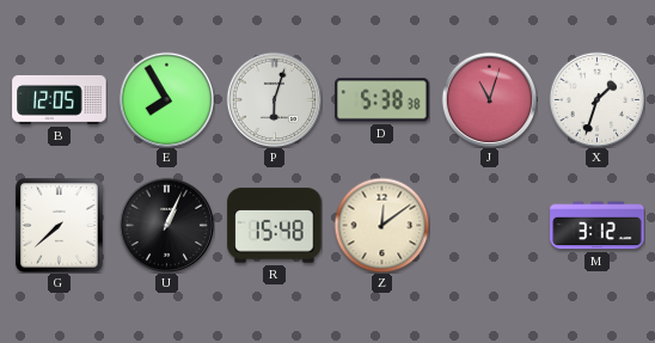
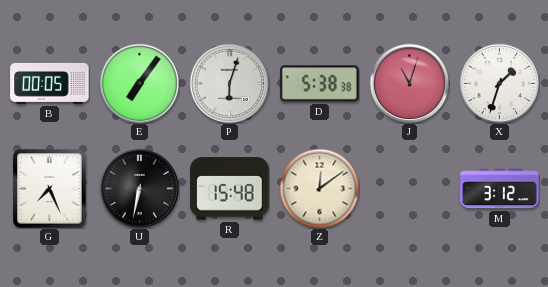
B: 12:05 -> 00:05
E: 7:55 -> 7:06
G: 7:38 -> 7:26
U: 1:04 -> 6:32
